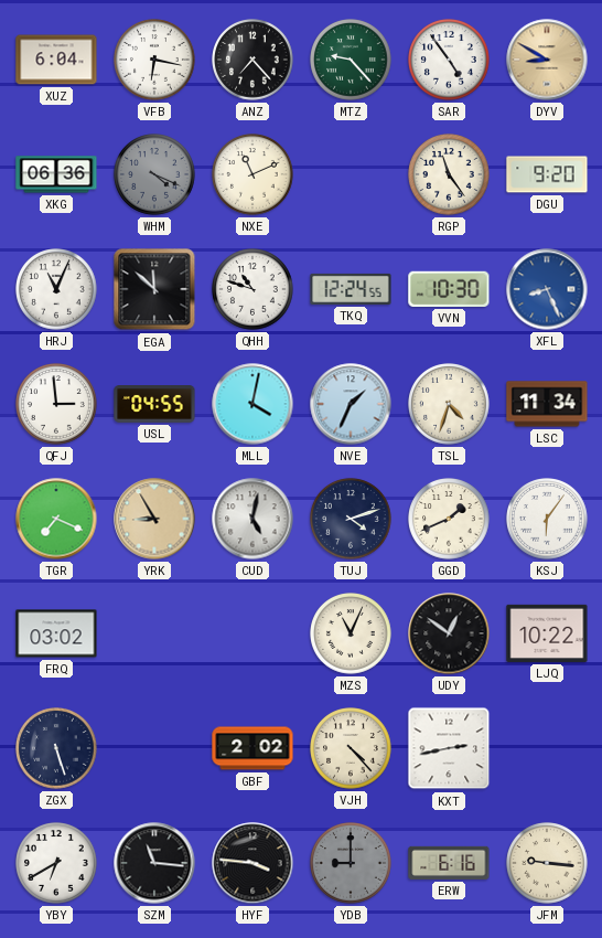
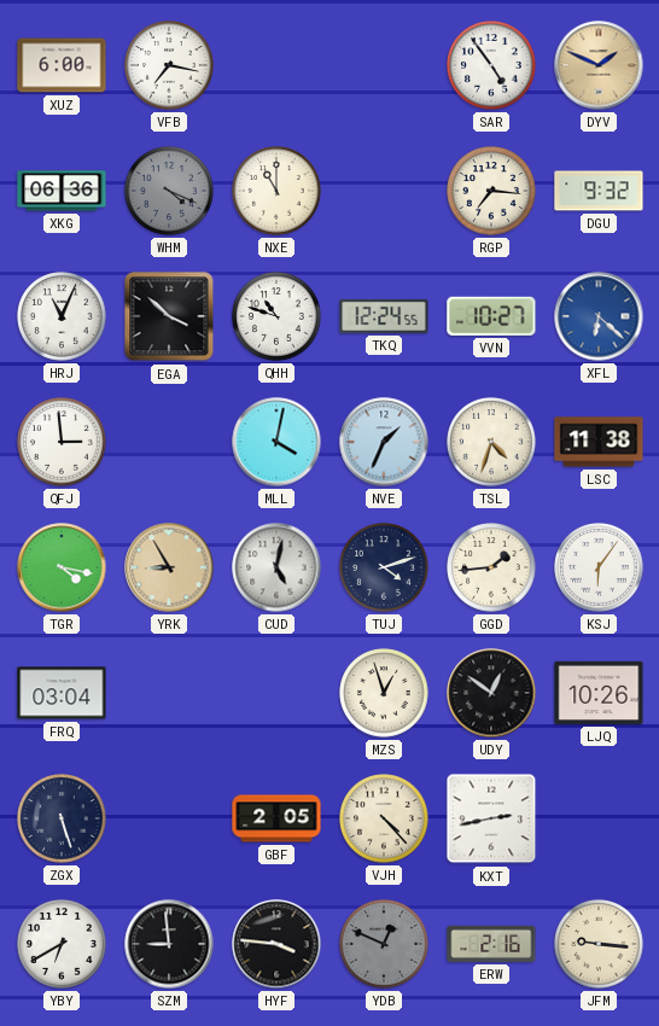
XUZ: 6:04 -> 6:00
VFB: 6:17 -> 7:17
ANZ: 7:23 -> none
MTZ: 9:23 -> none
DYV: 8:50 -> 1:49
NXE: 11:11 -> 11:00
RGP: 11:24 -> 7:16
DGU: 9:20 -> 9:32
EGA: 11:52 -> 3:52
VVN: 10:30 -> 10:27
XFL: 8:26 -> 6:22
USL: 04:55 -> none
LSC: 11:34 -> 11:38
TGR: 7:19 -> 4:17
GGD: 1:41 -> 1:44
FRQ: 03:02 -> 03:04
MZS: 11:04 -> 12:57
LJQ: 10:22 -> 10:26
GBF: 2:02 -> 2:05
SZM: 11:16 -> 8:59
YDB: 9:00 -> 12:49
ERW: 6:16 -> 2:16
